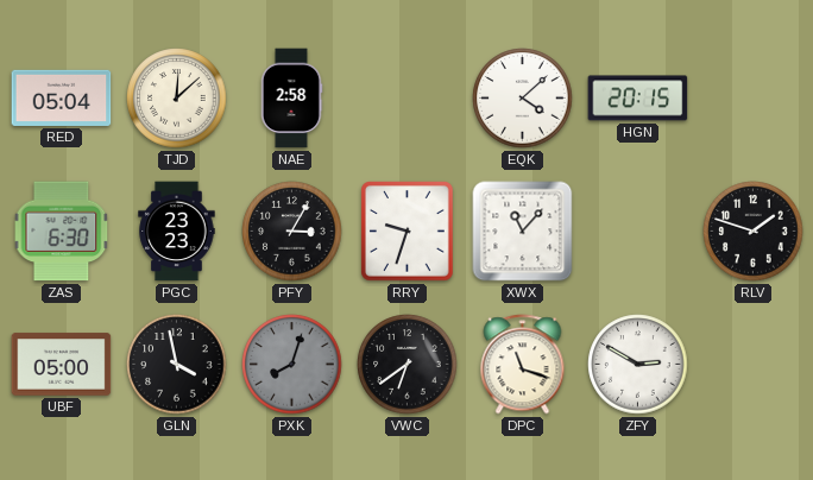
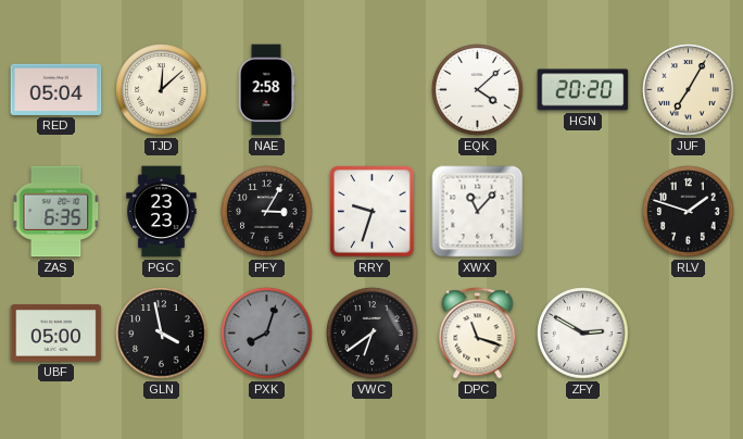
HGN: 20:15 -> 20:20
JUF: none -> 7:05
ZAS: 6:30 -> 6:35
